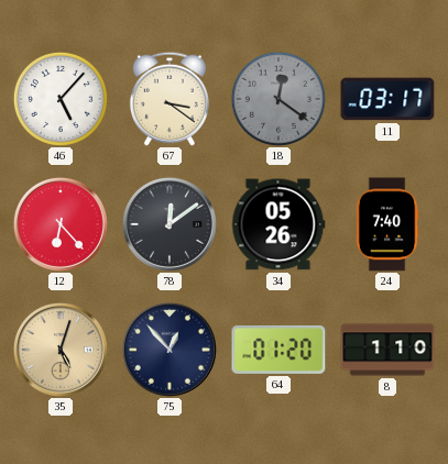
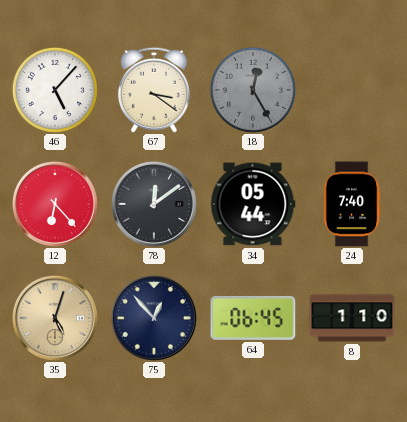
18: 12:21 -> 12:25
11: 03:17 -> none
34: 05:26 -> 05:44
64: 01:20 -> 06:45
